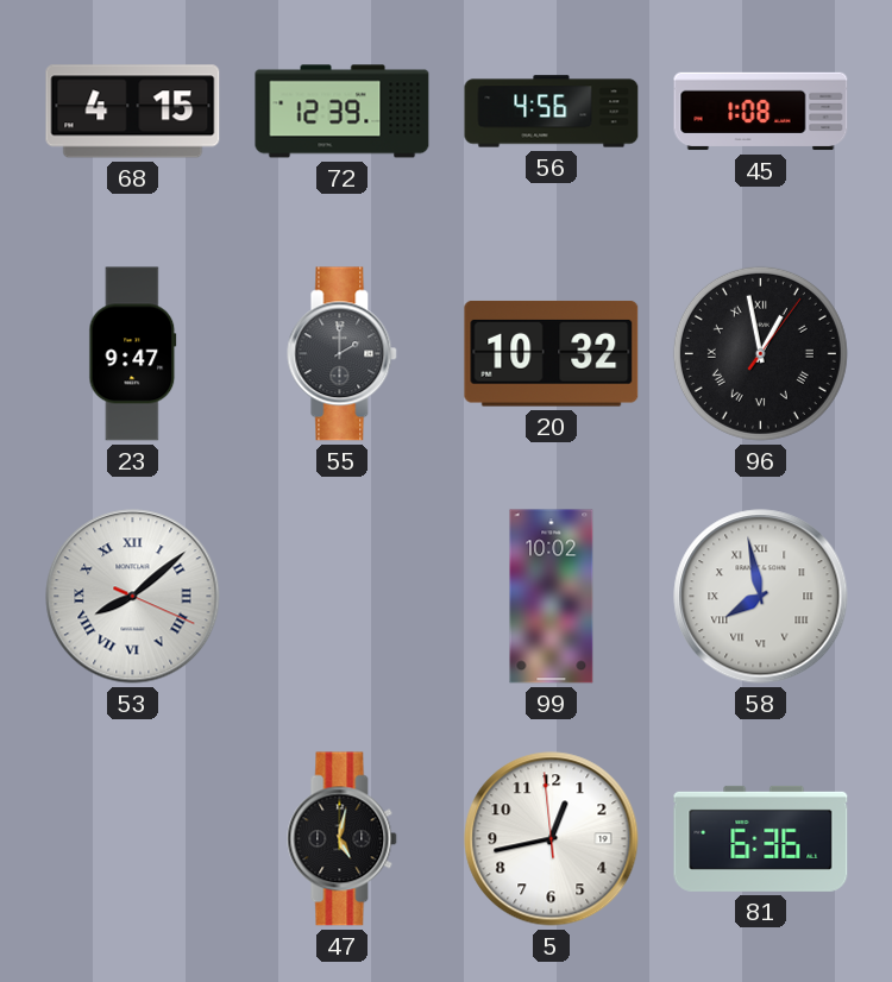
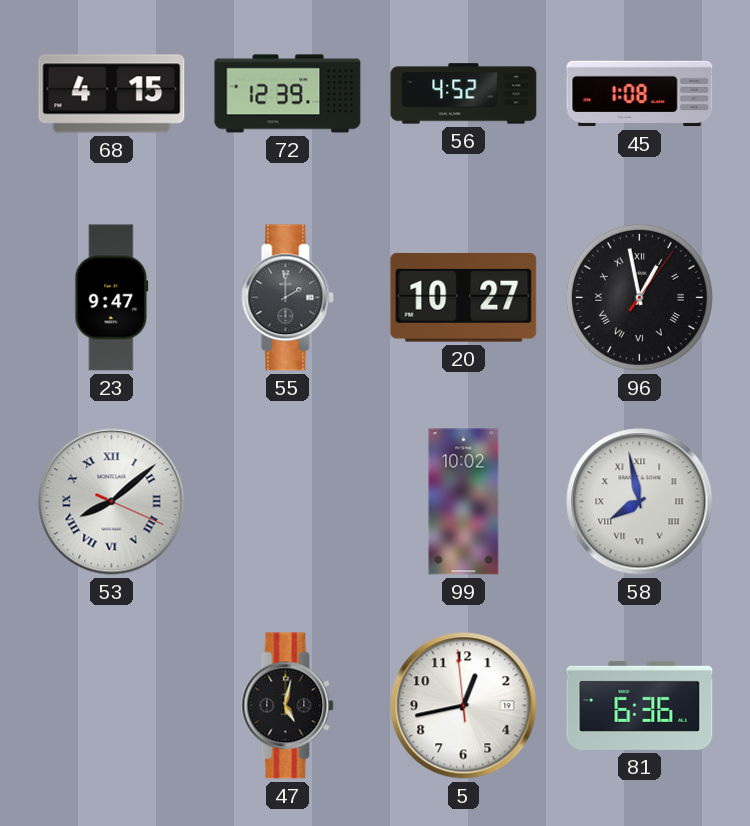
56: 4:56 -> 4:52
20: 10:32 -> 10:27
